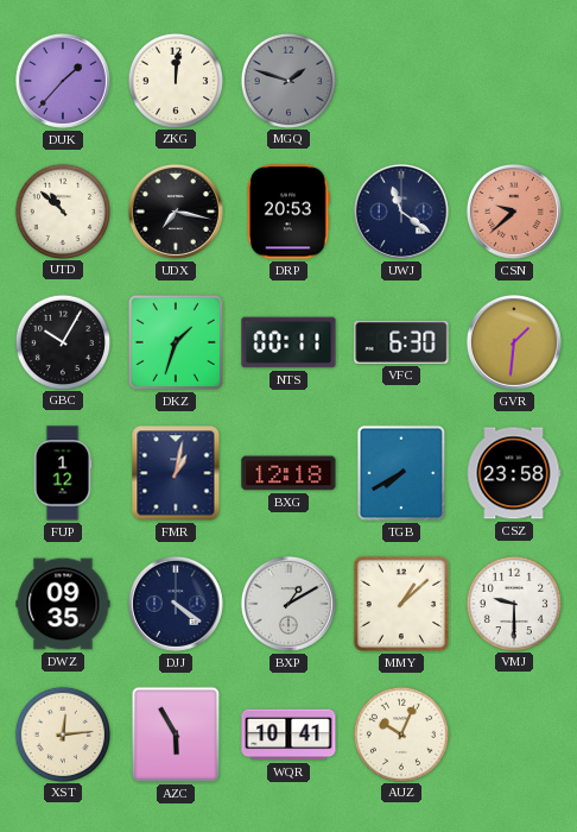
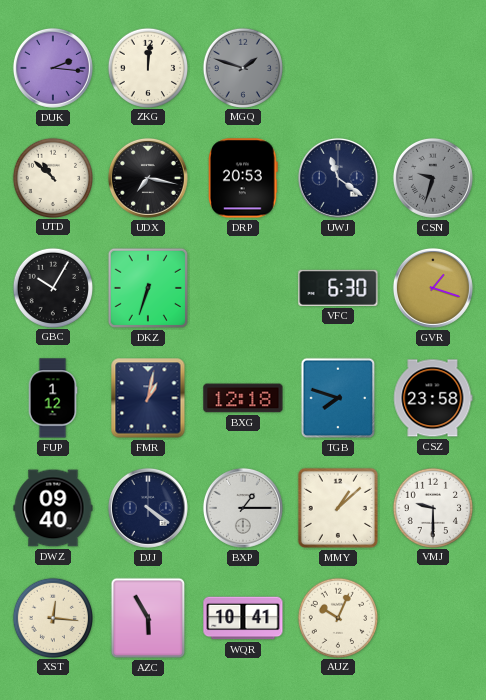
DUK: 1:37 -> 2:16
CSN: 9:38 -> 9:33
CSN dial: salmon -> grey
DKZ: 1:33 -> 6:33
NTS: 00:11 -> none
GVR: 1:31 -> 1:18
TGB: 7:40 -> 7:48
DWZ: 09:35 -> 09:40
BXP: 1:10 -> 1:15
XST: 12:14 -> 12:16
